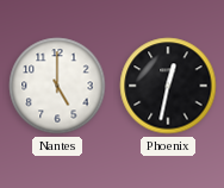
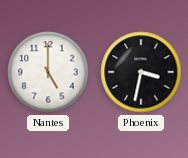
Phoenix: 12:32 -> 3:32
